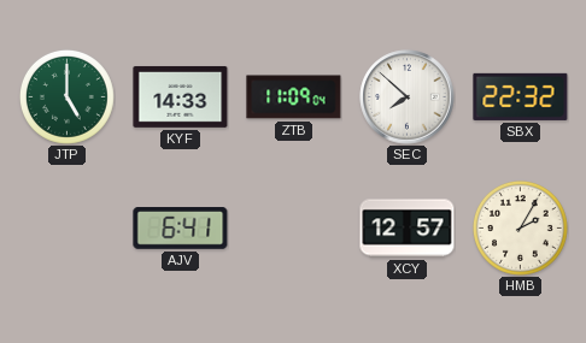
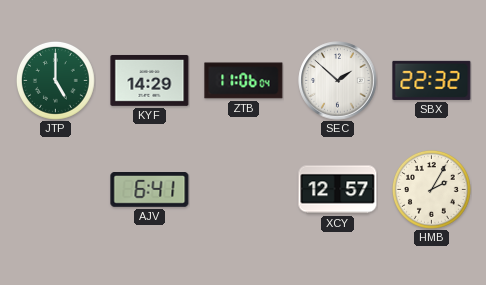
KYF: 14:33 -> 14:29
ZTB: 11:09 -> 11:06
SEC: 7:52 -> 1:52
